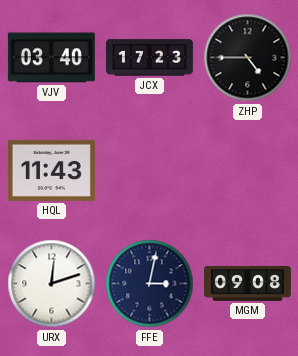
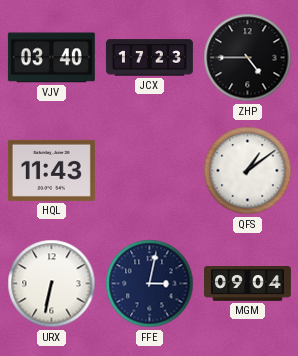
QFS: none -> 1:09
URX: 12:12 -> 6:32
MGM: 09:08 -> 09:04
